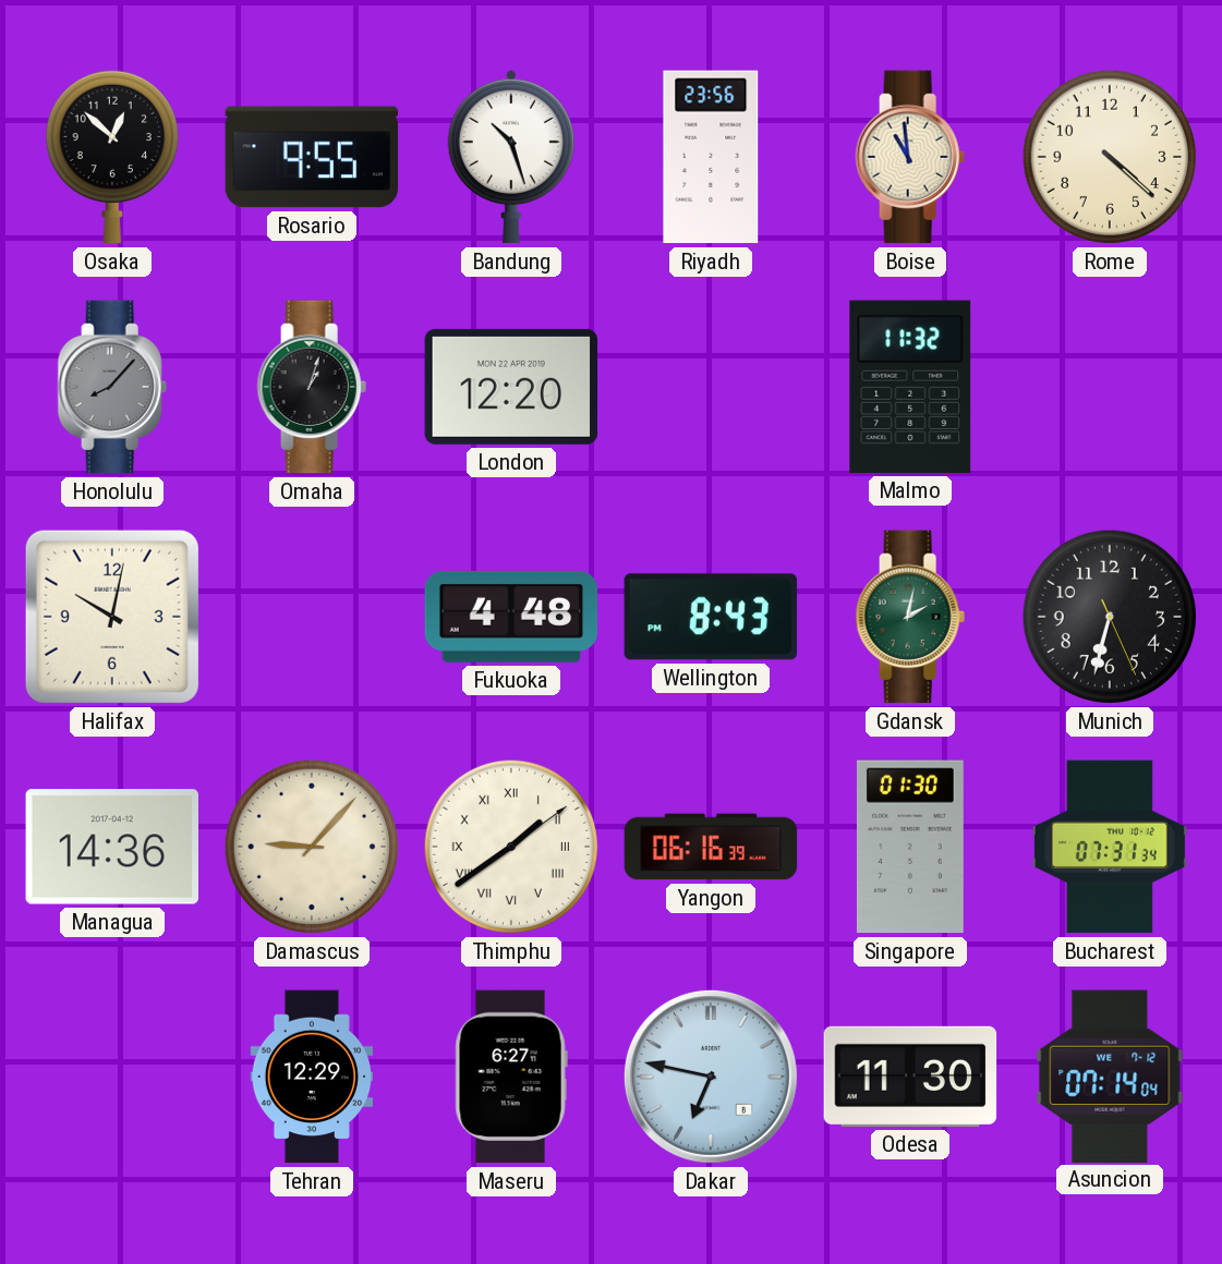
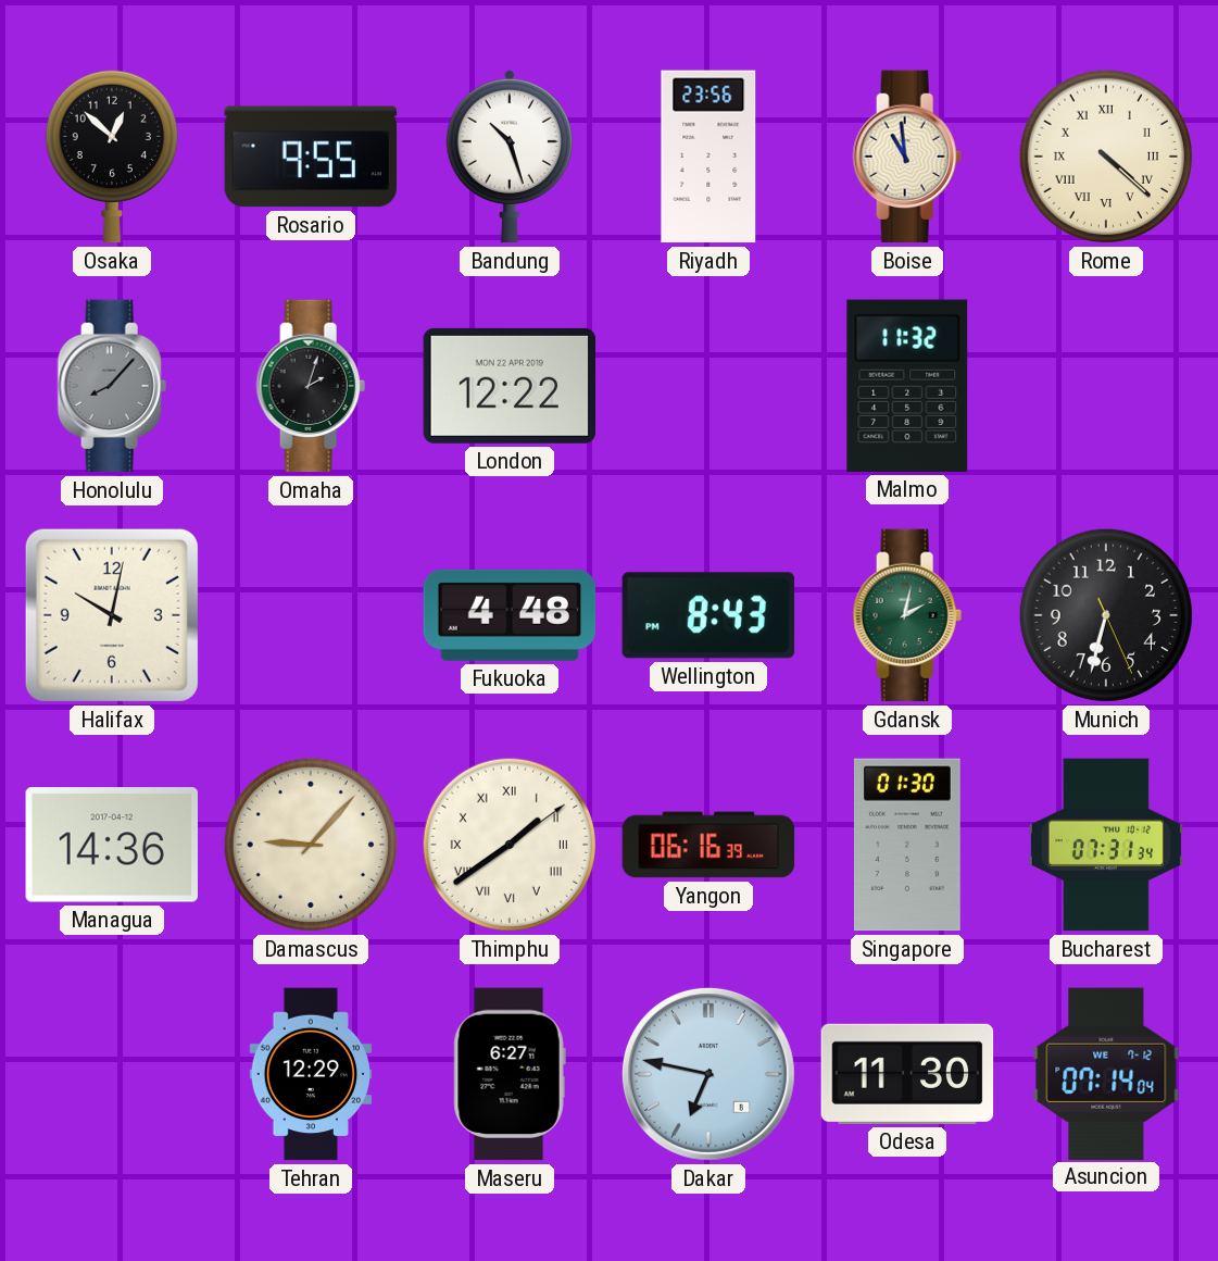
Rome numerals: Arabic -> Roman
Omaha: 1:03 -> 2:03
London: 12:20 -> 12:22
